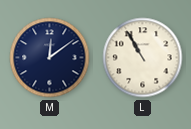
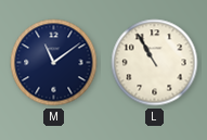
M: 12:09 -> 11:09
